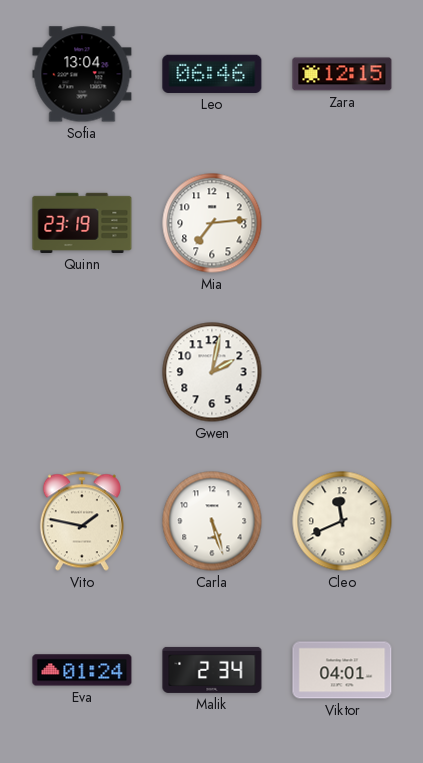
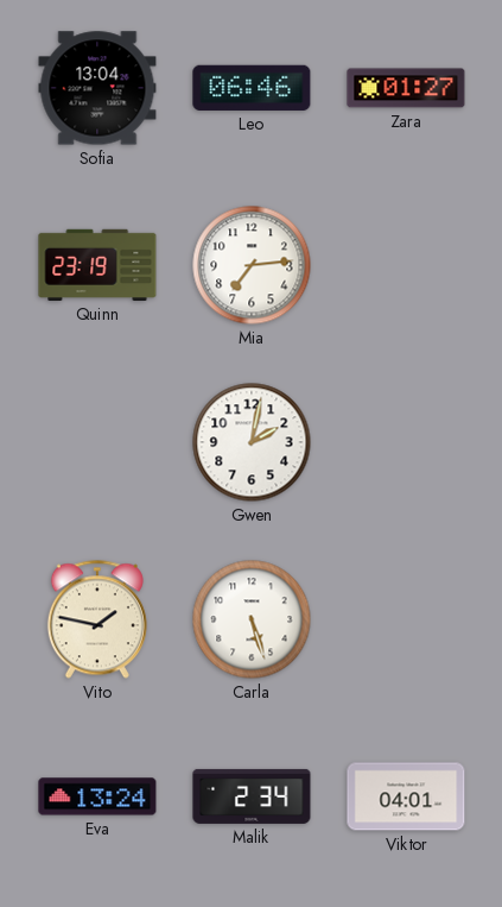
Zara: 12:15 -> 01:27
Cleo: 11:41 -> none
Eva: 01:24 -> 13:24
